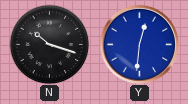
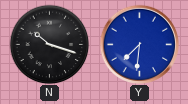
Y: 12:31 -> 7:31
